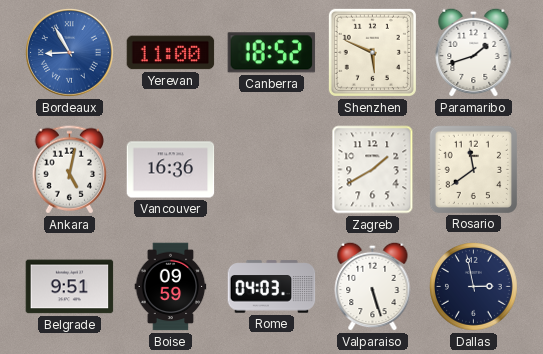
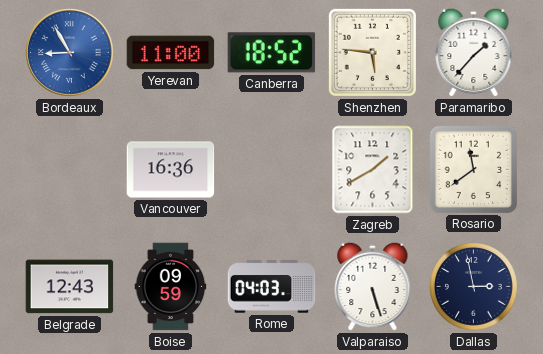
Shenzhen: 5:49 -> 5:46
Paramaribo: 1:42 -> 1:37
Ankara: 5:02 -> none
Belgrade: 9:51 -> 12:43
